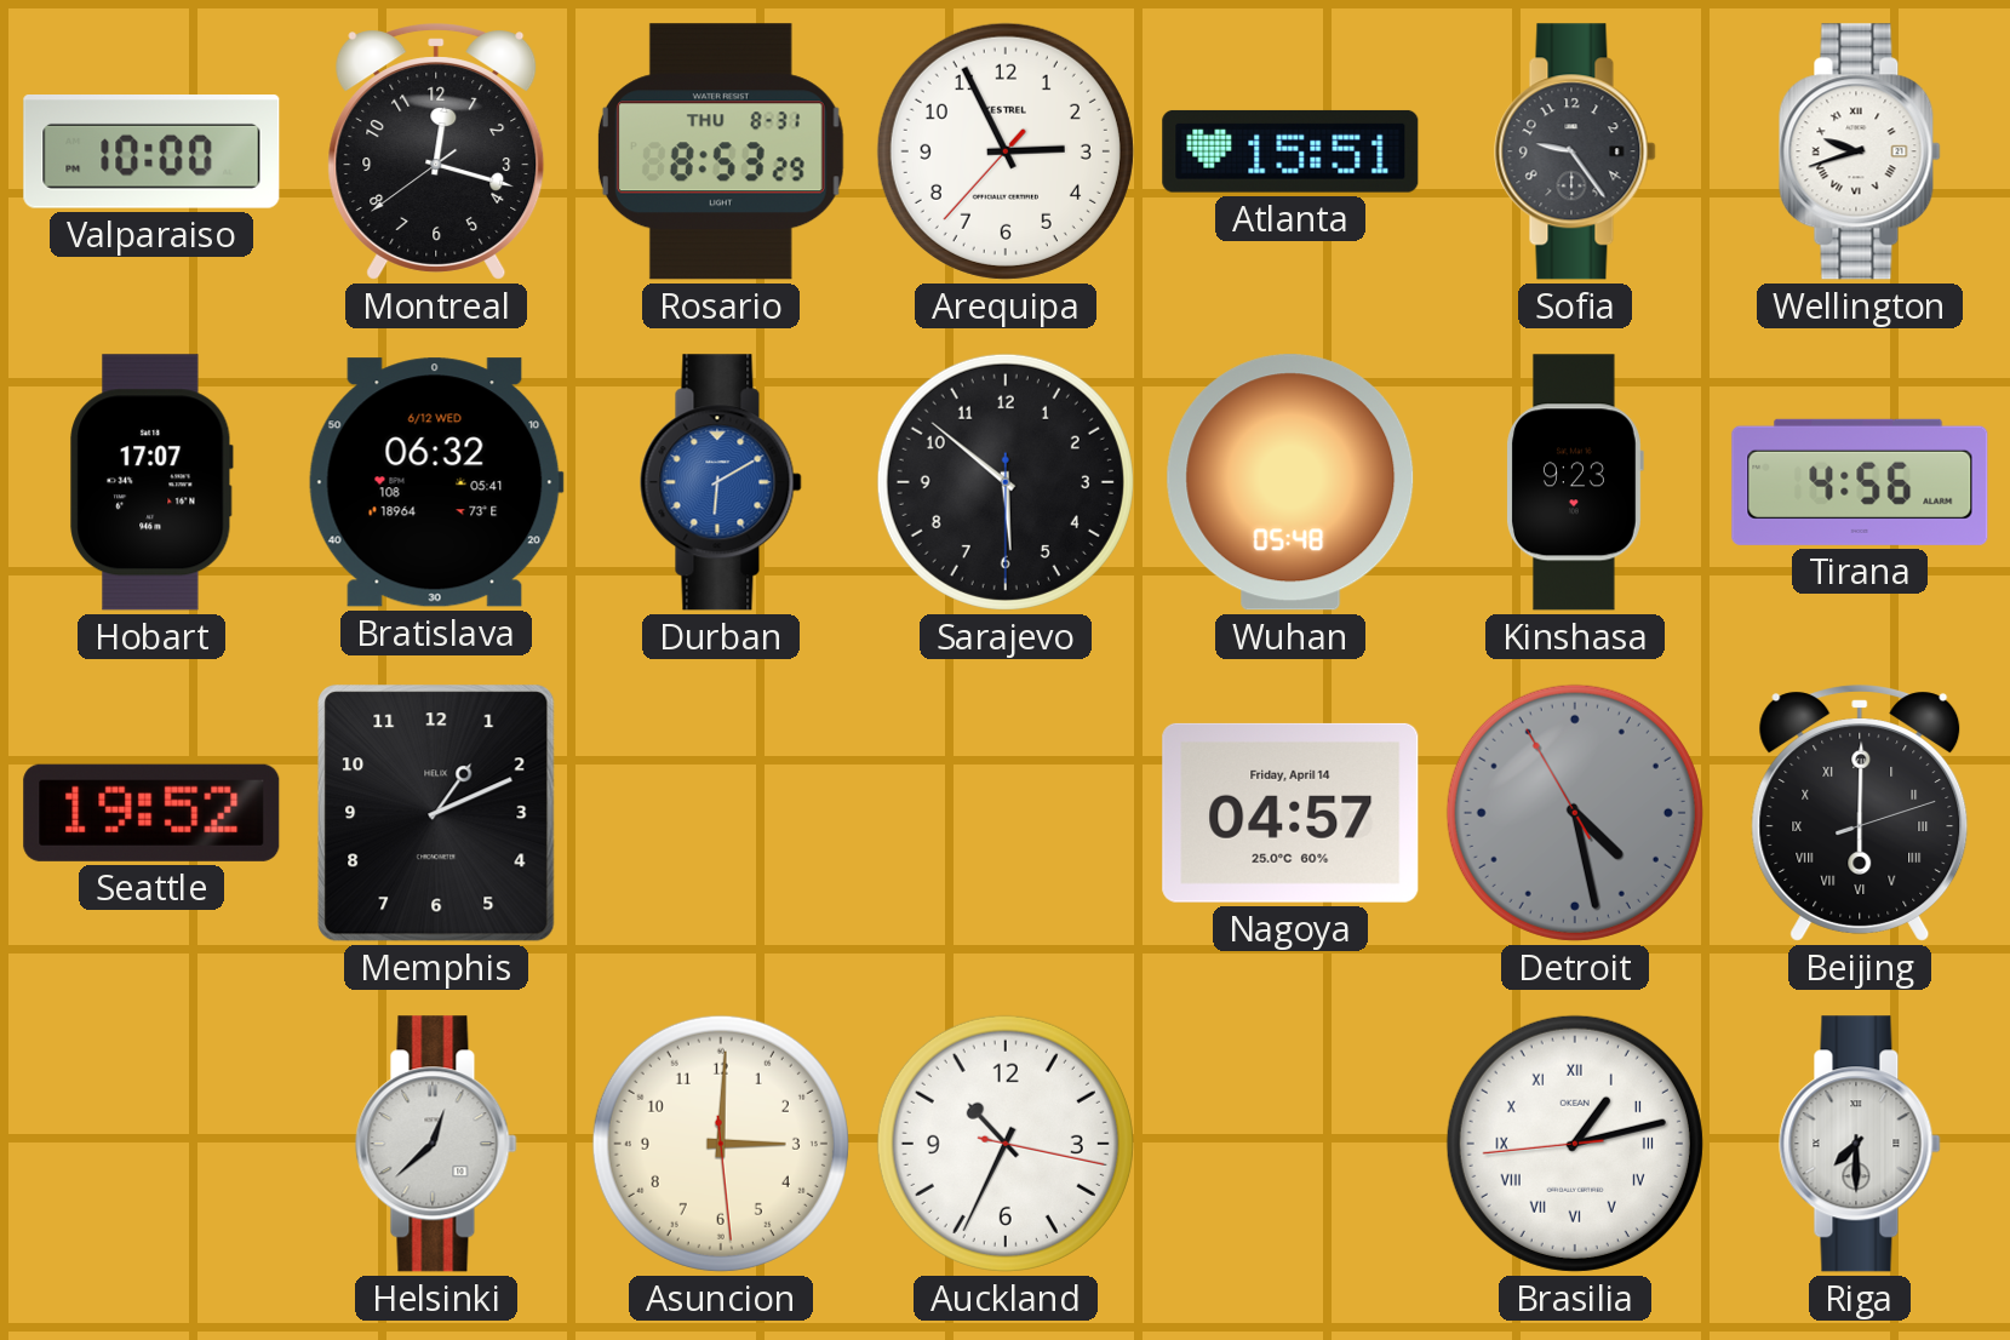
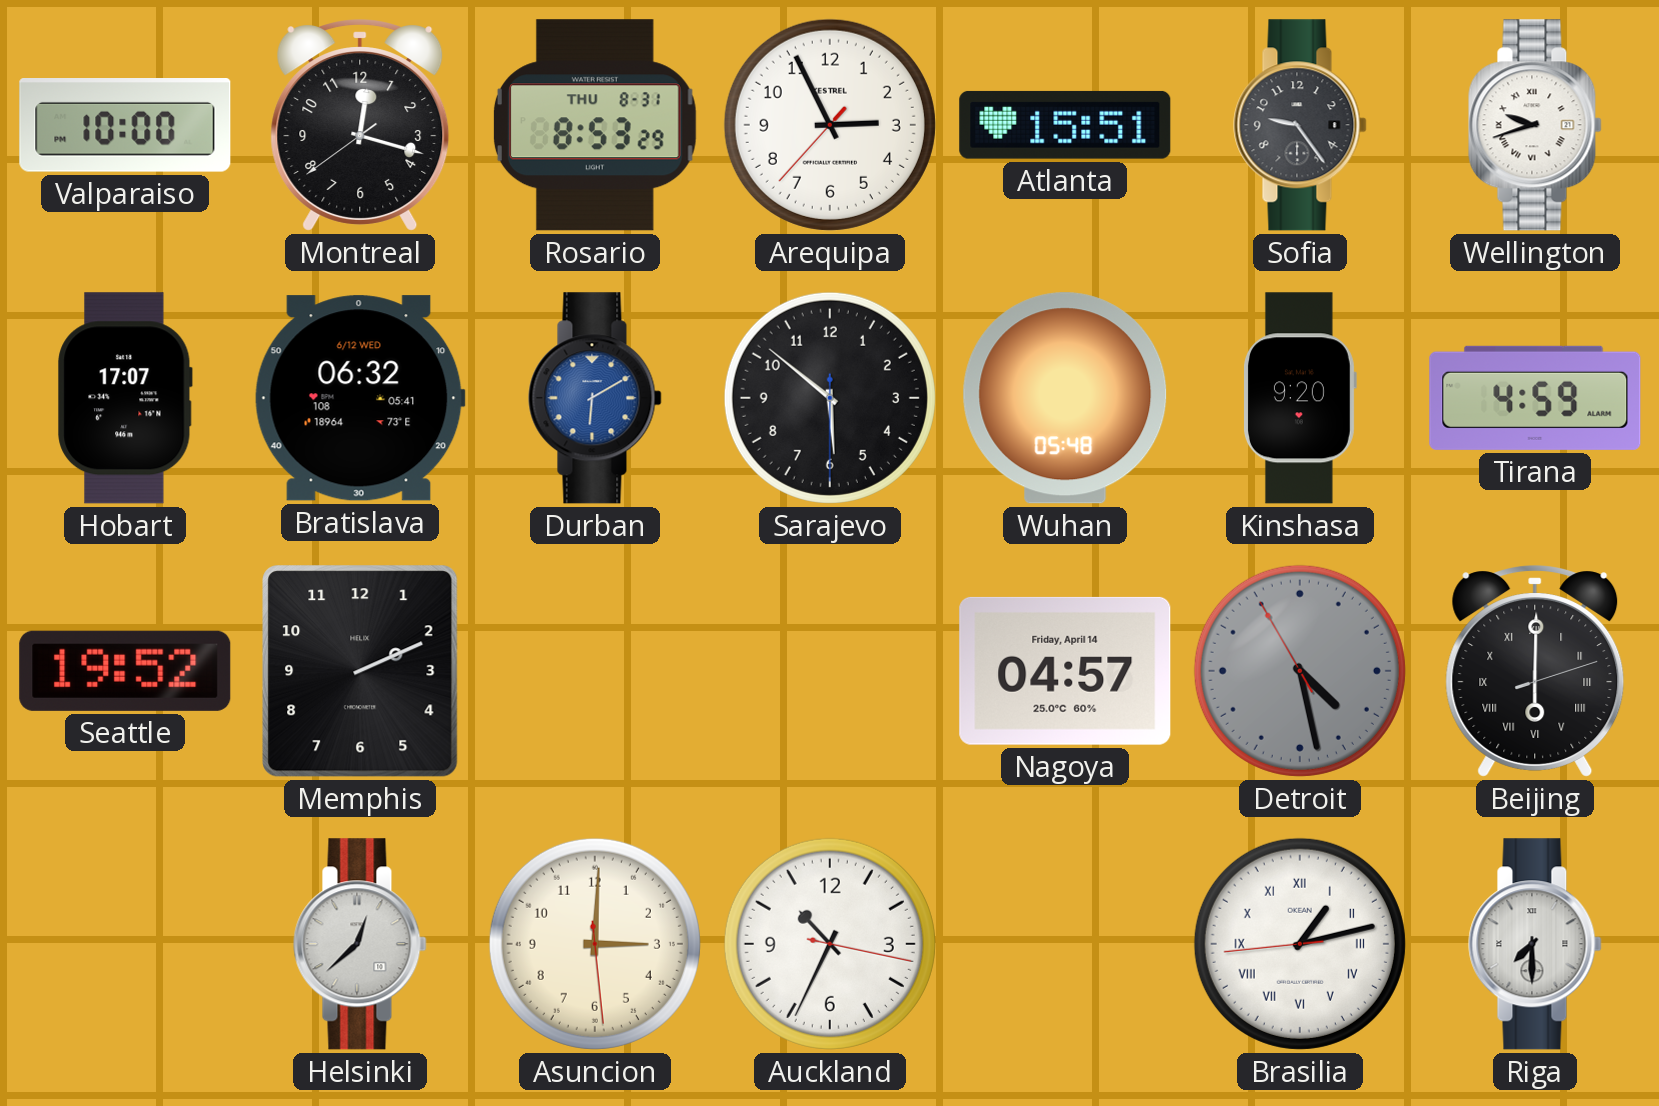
Kinshasa: 9:23 -> 9:20
Tirana: 4:56 -> 4:59
Memphis: 1:11 -> 2:11
